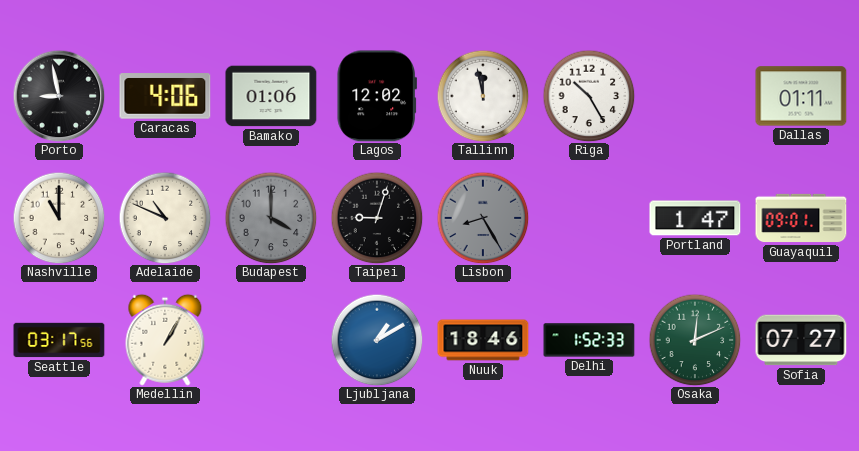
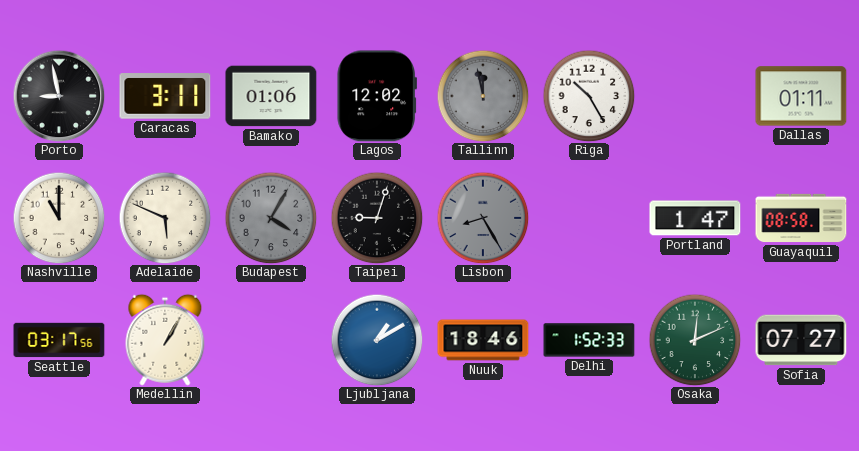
Caracas: 4:06 -> 3:11
Tallinn dial: white -> grey
Adelaide: 10:49 -> 5:49
Budapest: 4:00 -> 4:05
Guayaquil: 09:01 -> 08:58
